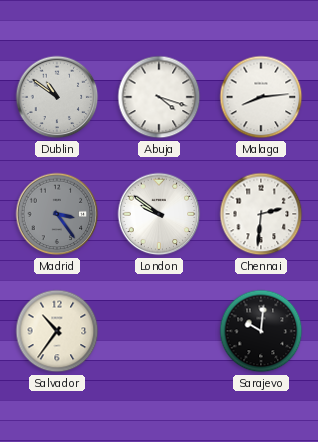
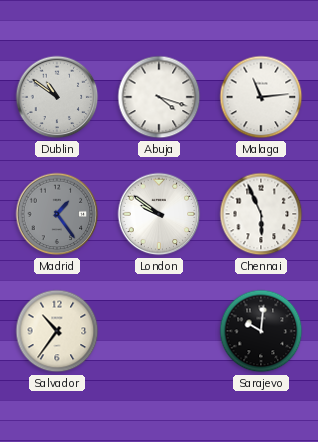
Malaga: 8:14 -> 11:14
Madrid: 3:24 -> 1:24
Chennai: 2:31 -> 5:56
